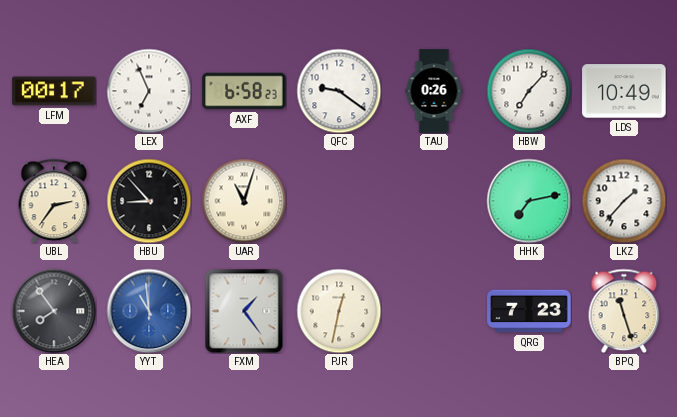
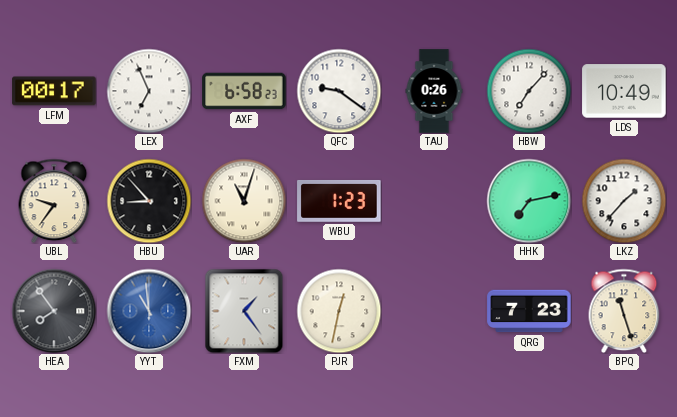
UBL: 2:36 -> 9:36
WBU: none -> 1:23
